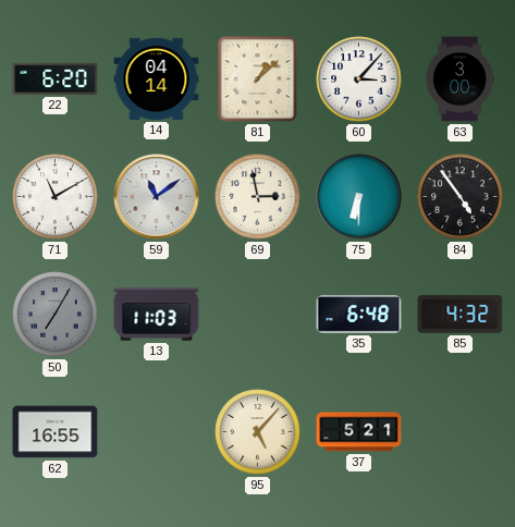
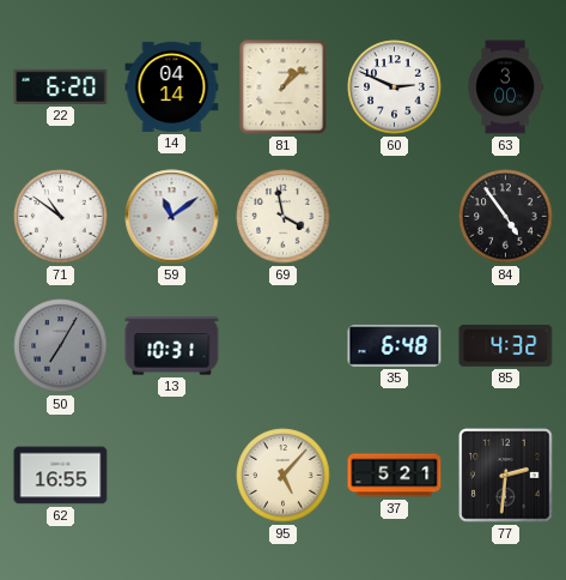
60: 3:07 -> 2:49
71: 11:10 -> 10:51
69: 2:58 -> 3:58
75: 6:30 -> none
13: 11:03 -> 10:31
77: none -> 2:31
